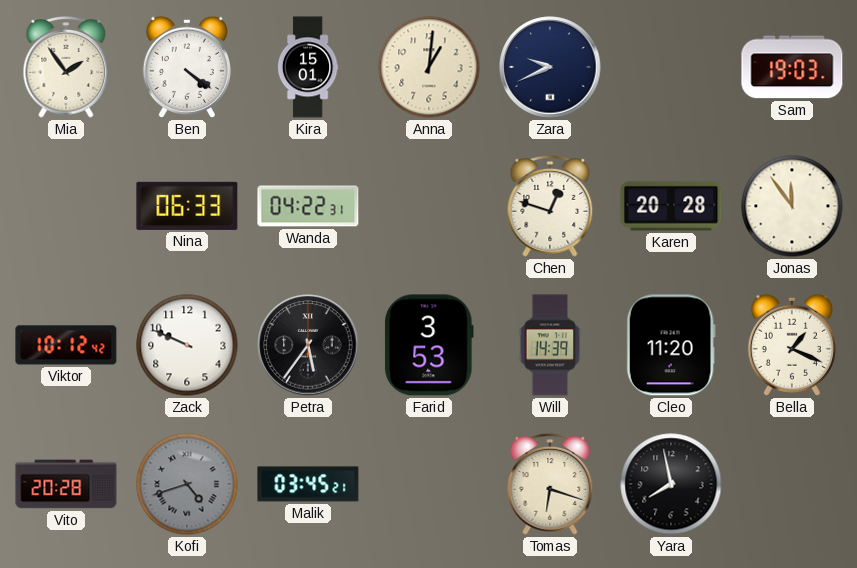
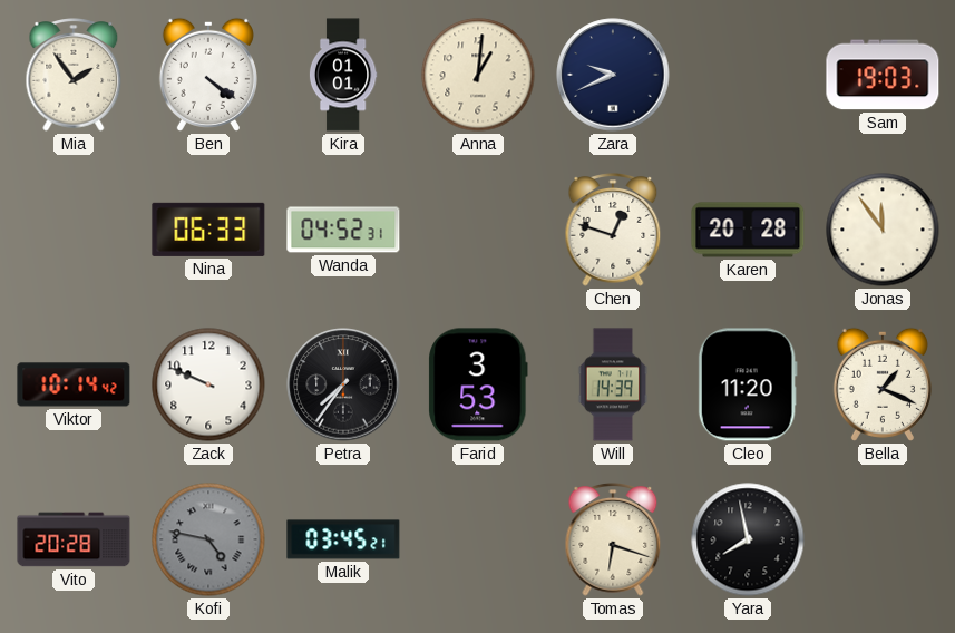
Kira: 15:01 -> 01:01
Wanda: 04:22 -> 04:52
Viktor: 10:12 -> 10:14
Petra: 5:36 -> 7:36
Kofi: 4:42 -> 4:47
